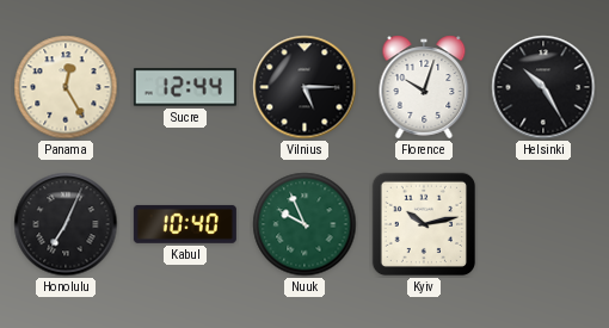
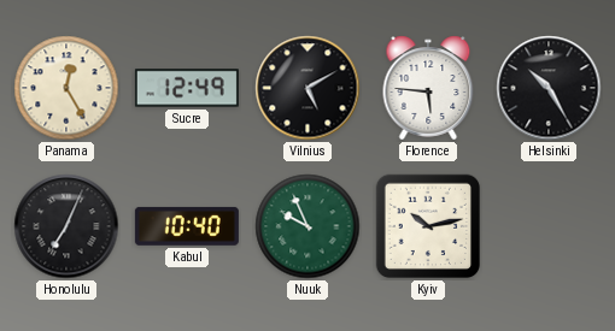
Sucre: 12:44 -> 12:49
Vilnius: 5:15 -> 5:10
Florence: 10:03 -> 5:46
